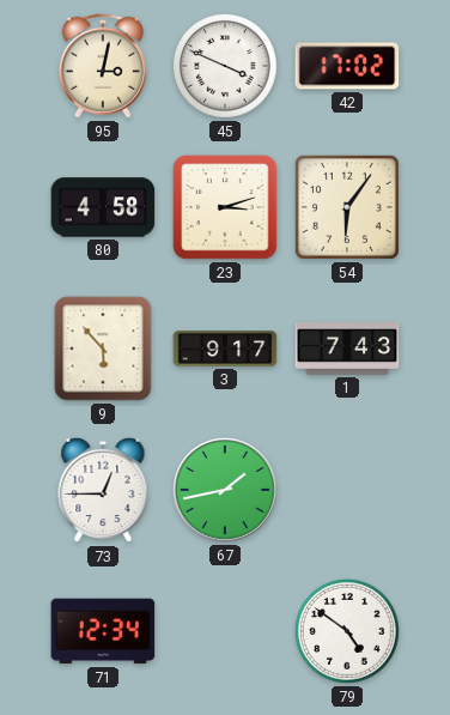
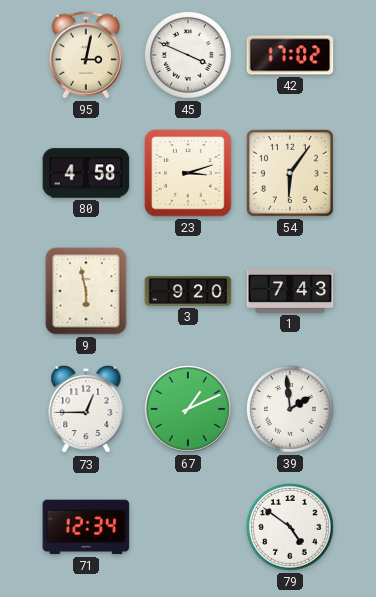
9: 5:53 -> 5:58
3: 9:17 -> 9:20
67: 1:43 -> 1:11
39: none -> 1:59
